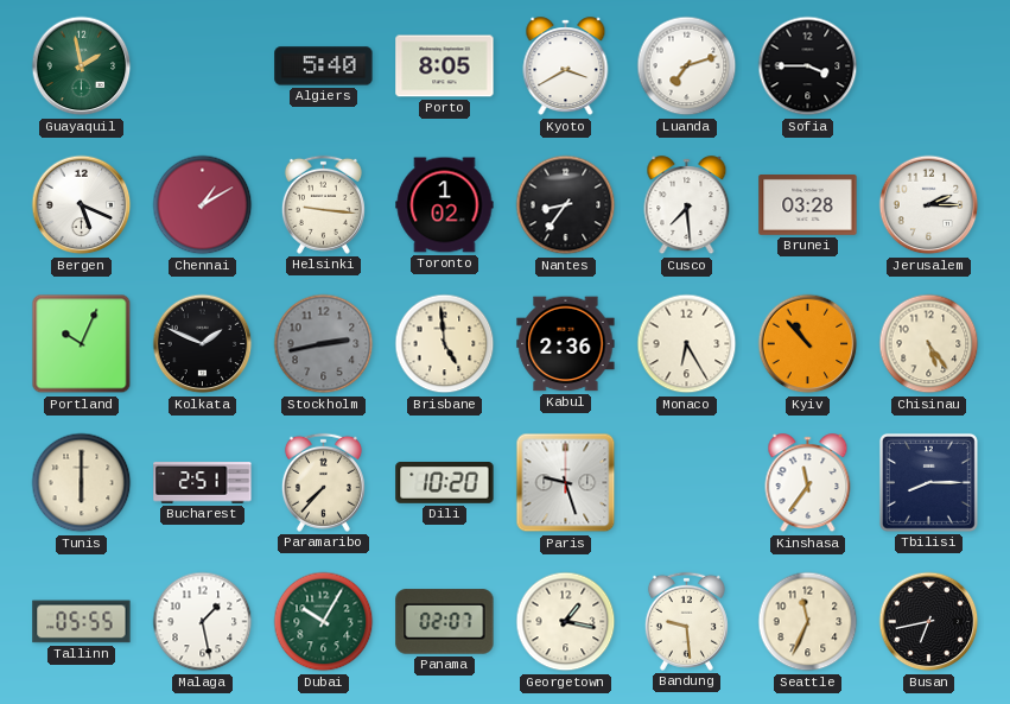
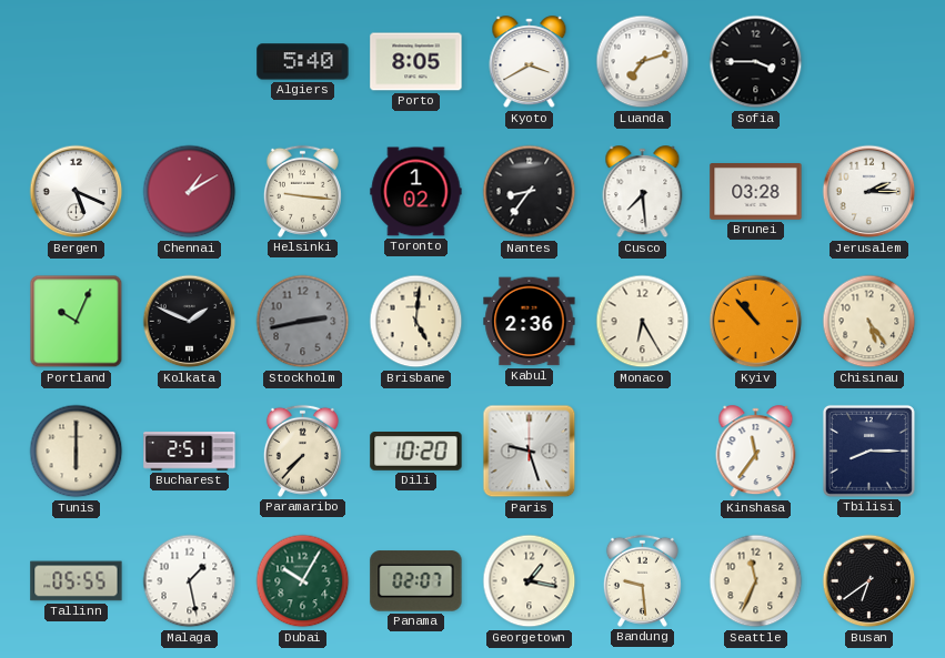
Guayaquil: 1:58 -> none
Brisbane: 4:59 -> 5:01
Busan: 6:43 -> 6:39
